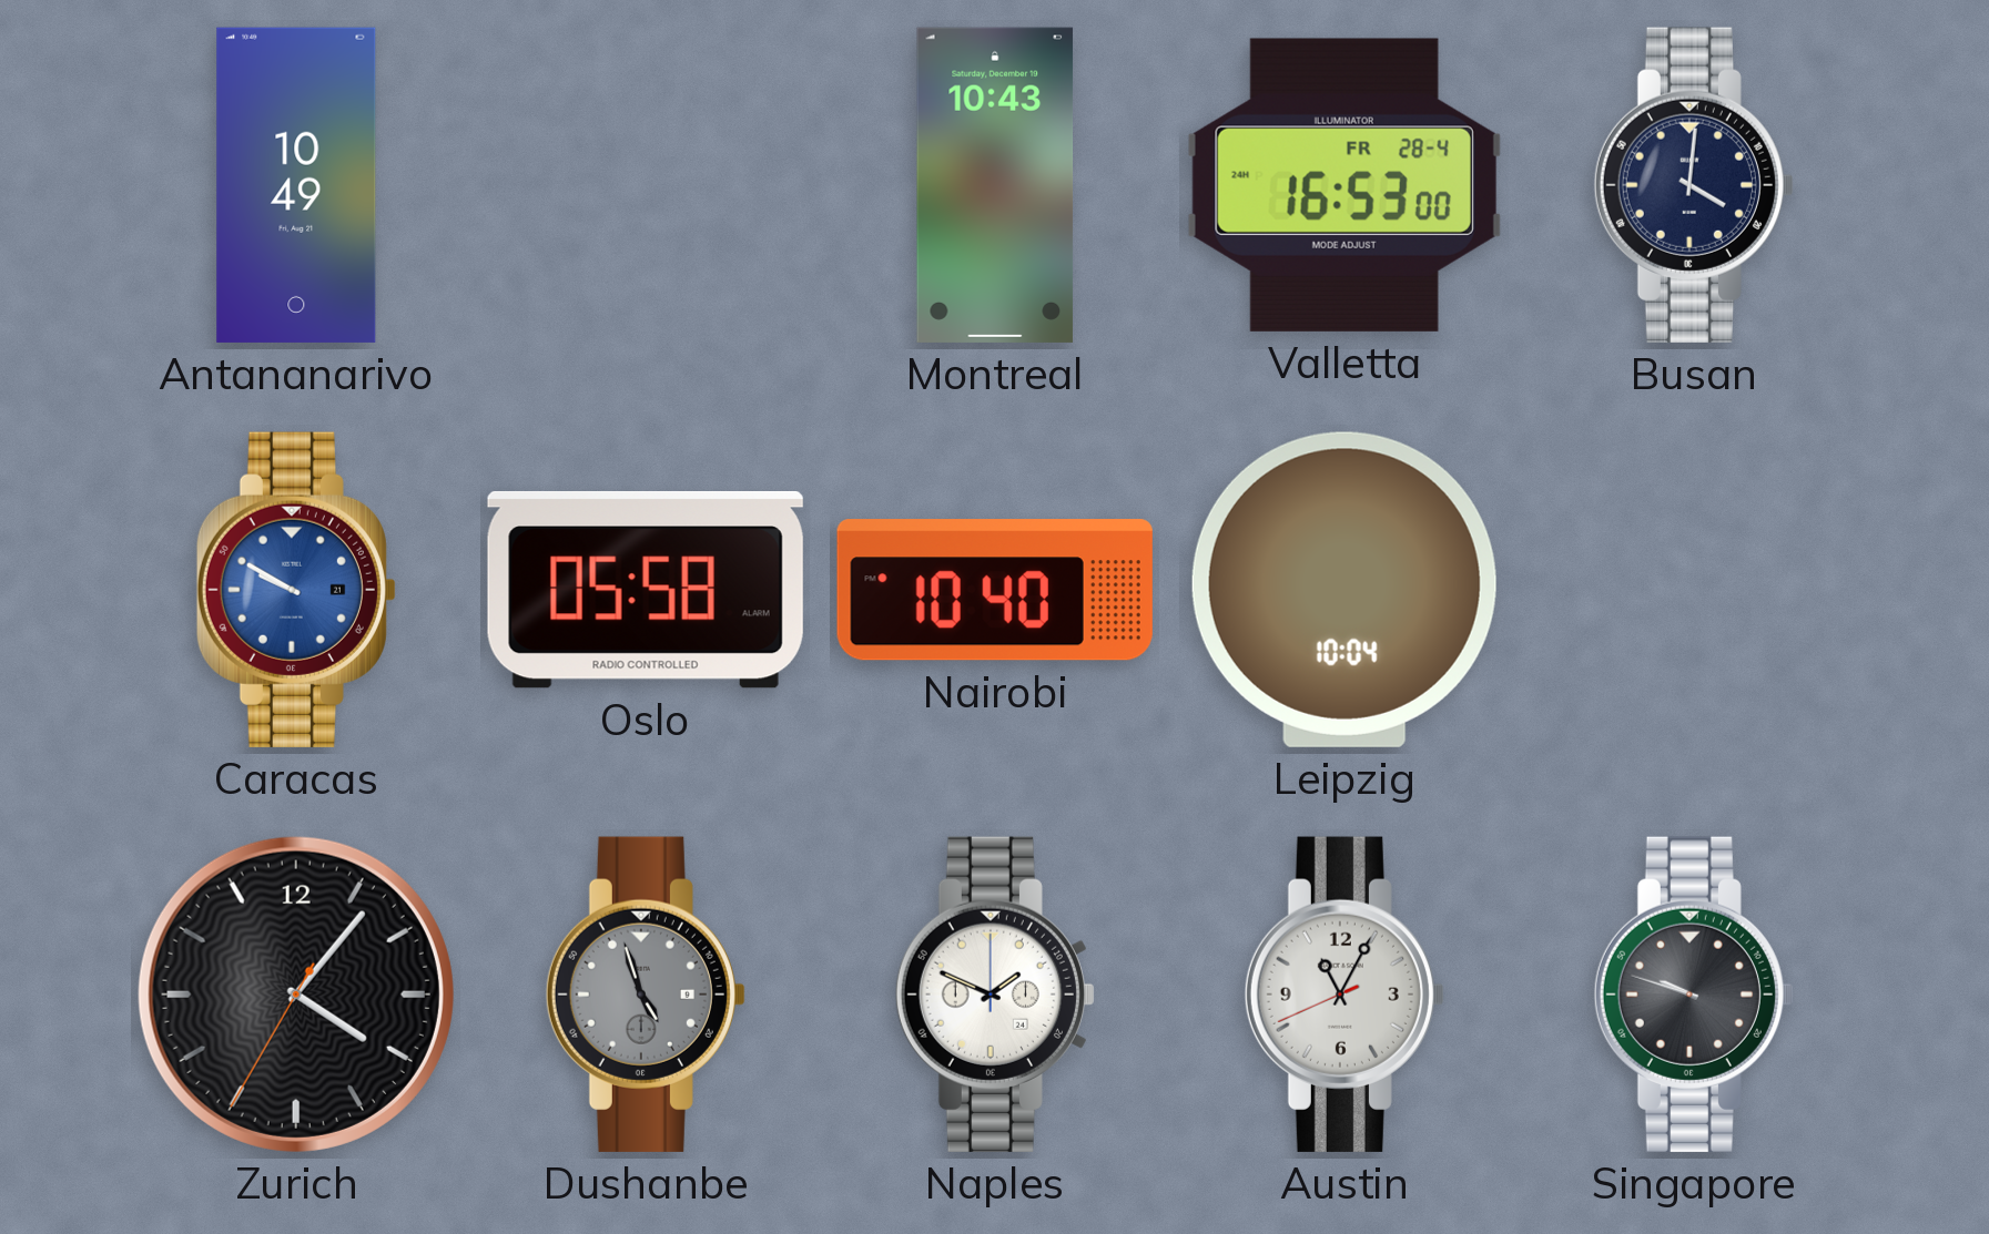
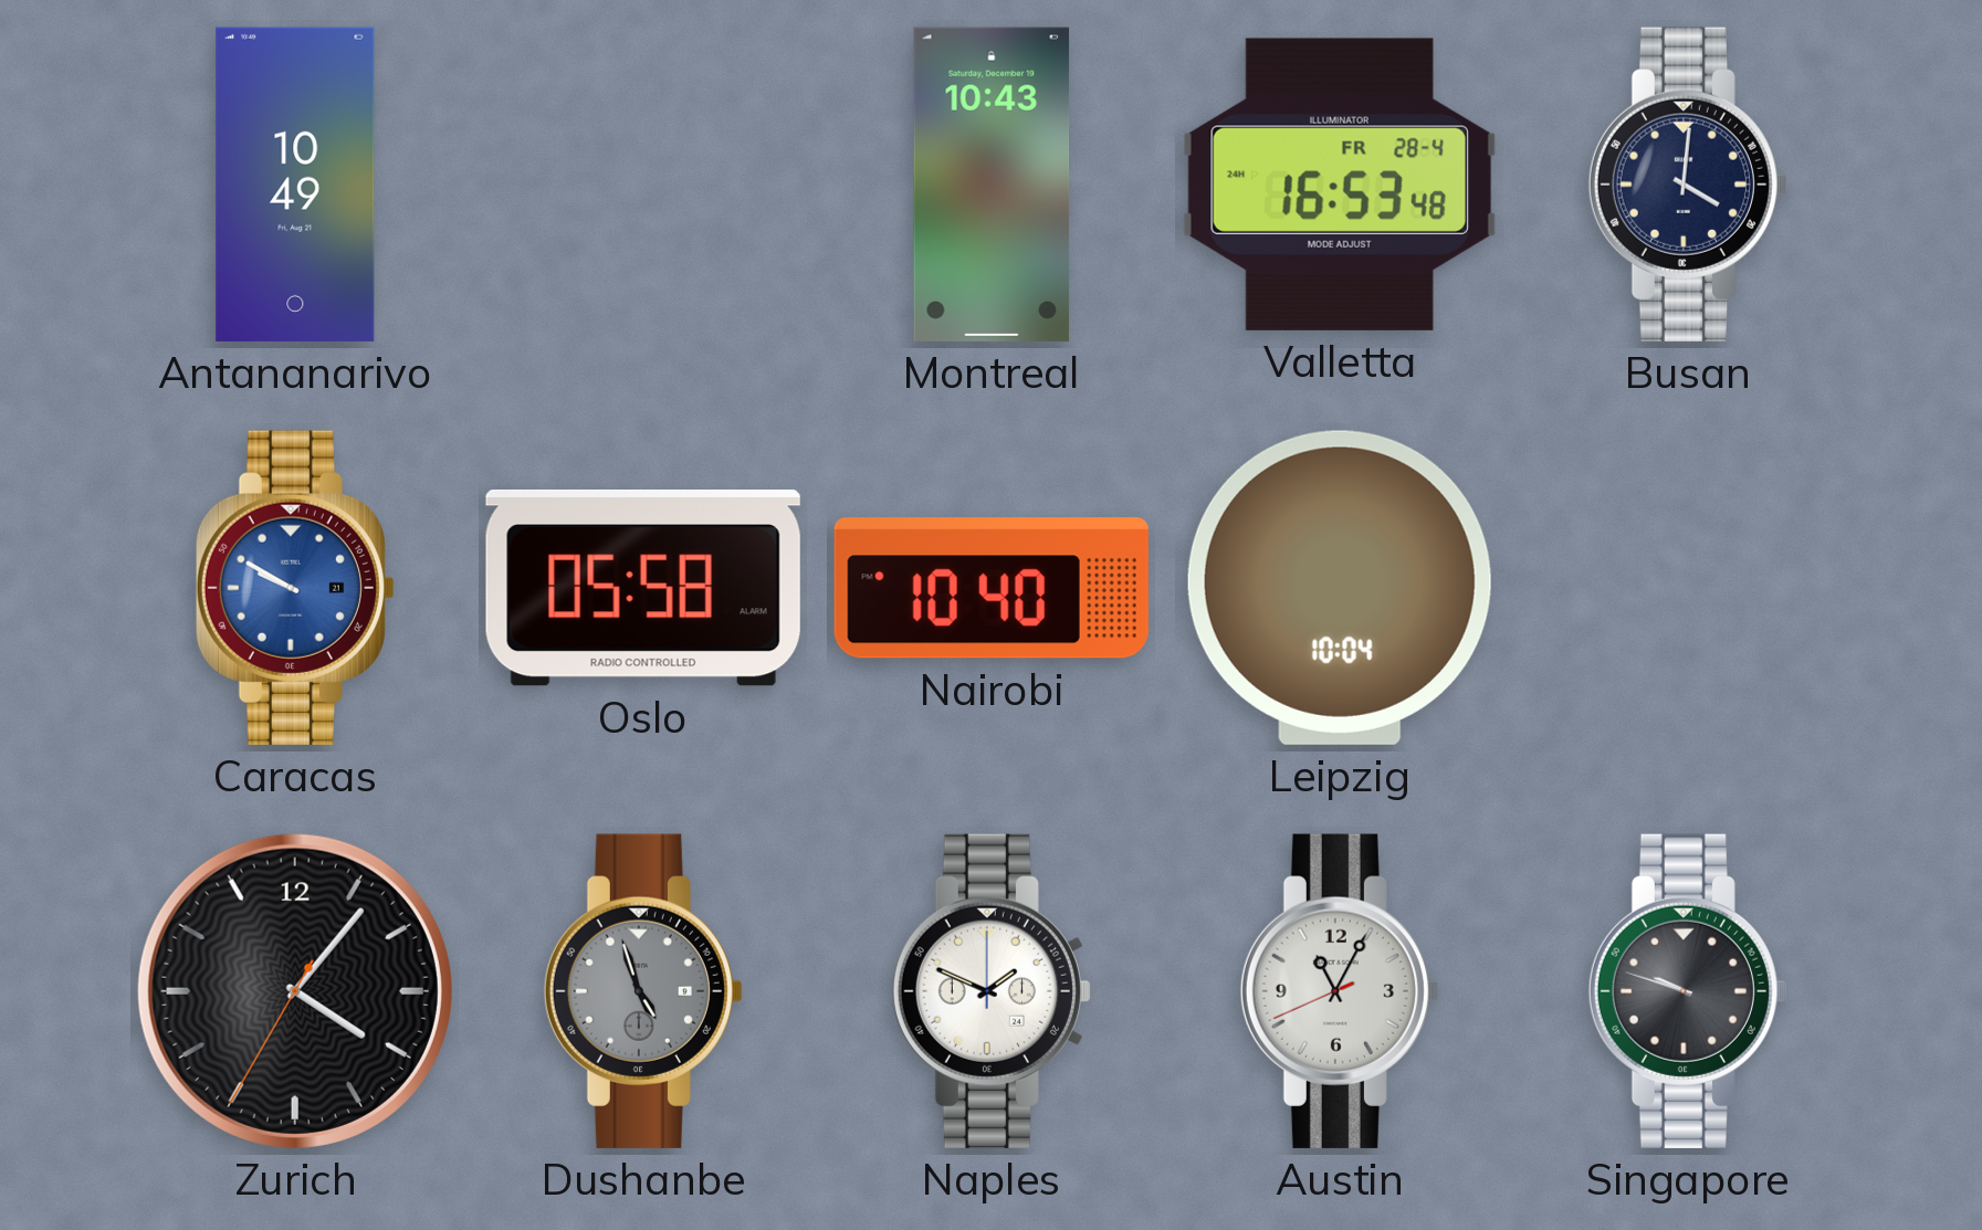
Valletta: 16:53:00 -> 16:53:48
